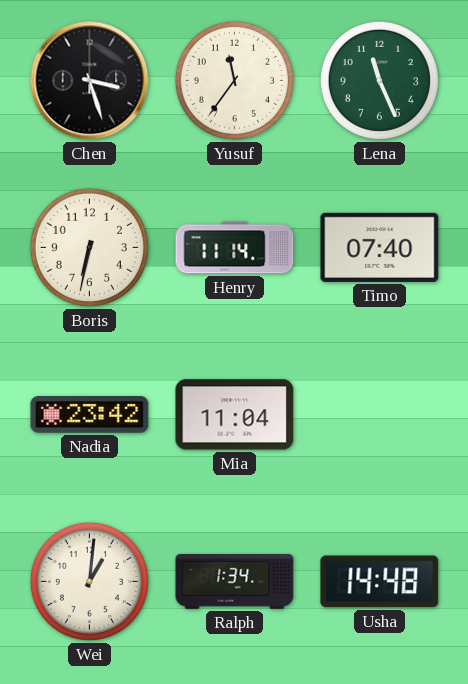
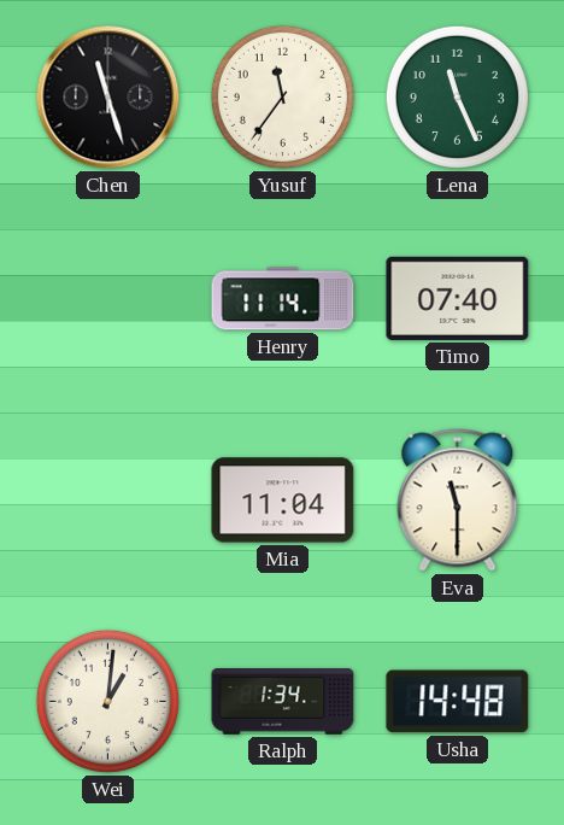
Chen: 3:27 -> 11:27
Boris: 6:32 -> none
Nadia: 23:42 -> none
Eva: none -> 11:30
